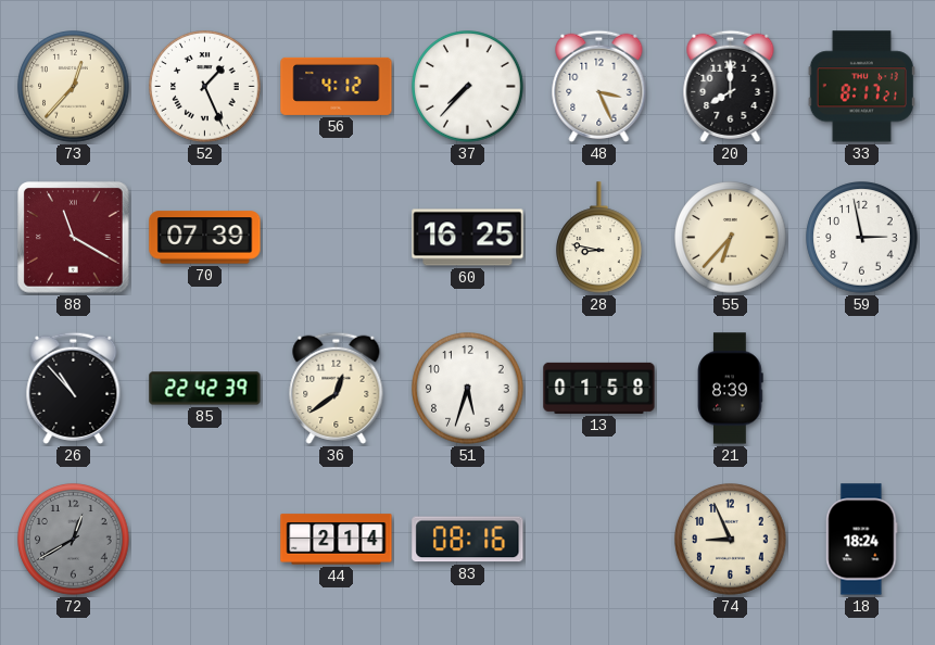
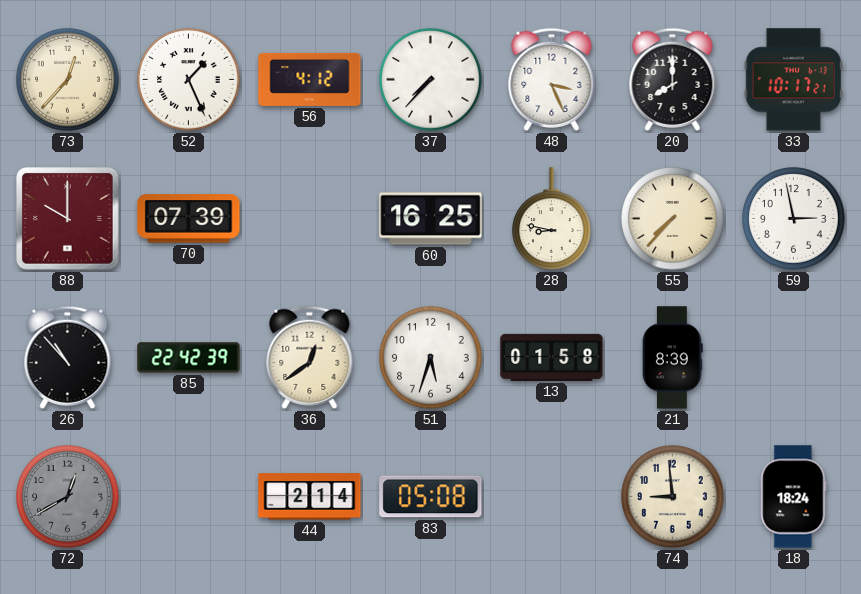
33: 8:17 -> 10:17
88: 11:20 -> 10:00
55: 6:37 -> 7:37
83: 08:16 -> 05:08
74: 8:56 -> 8:59
